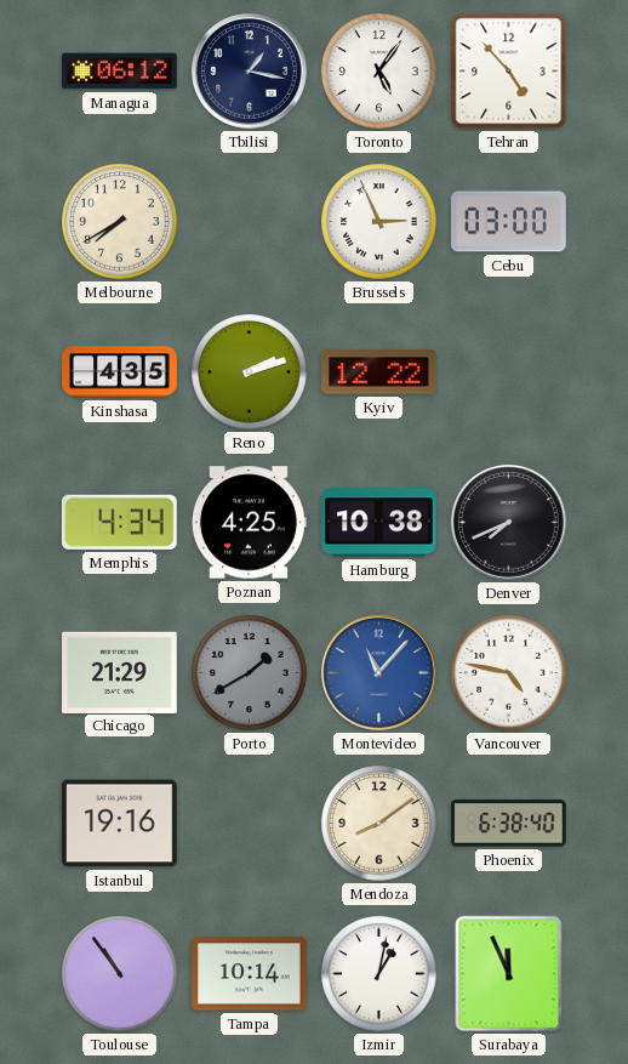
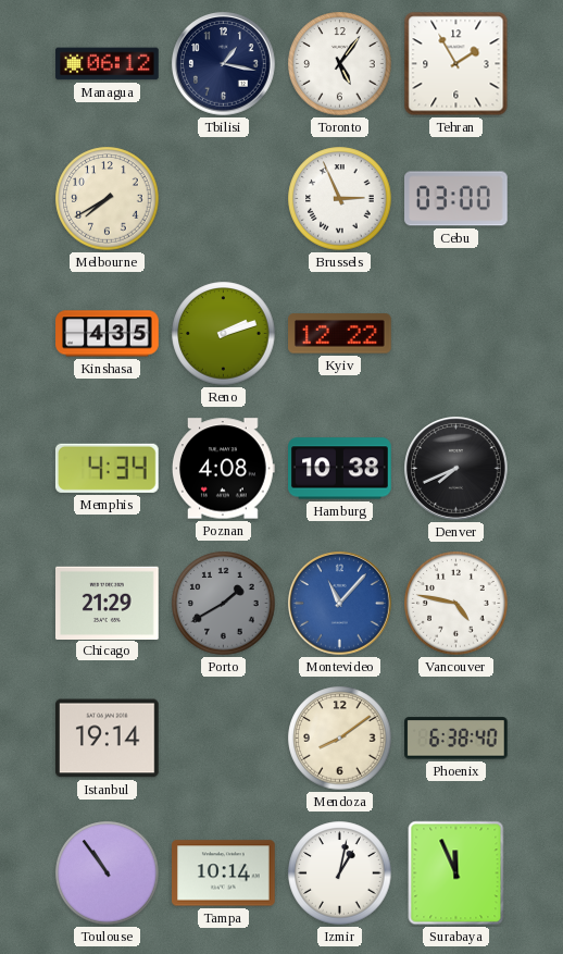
Tehran: 4:53 -> 1:55
Poznan: 4:25 -> 4:08
Istanbul: 19:16 -> 19:14
